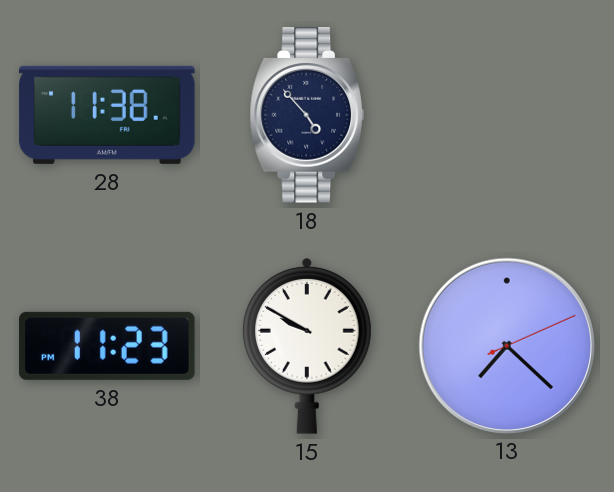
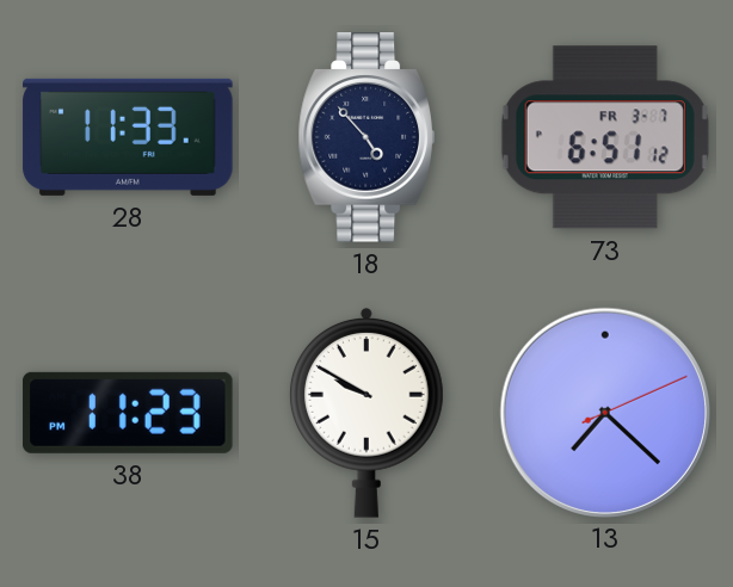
28: 11:38 -> 11:33
73: none -> 6:51
